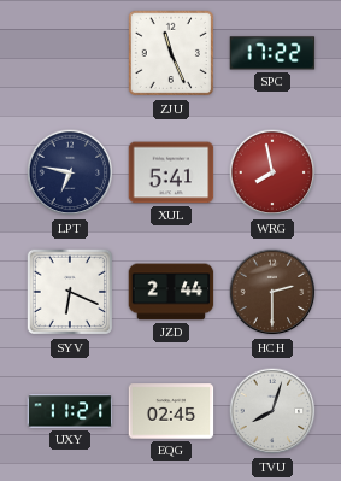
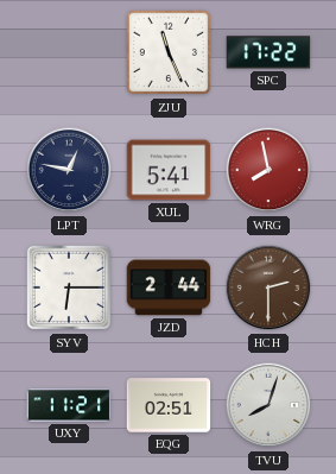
LPT: 6:47 -> 12:47
SYV: 6:19 -> 6:15
EQG: 02:45 -> 02:51
